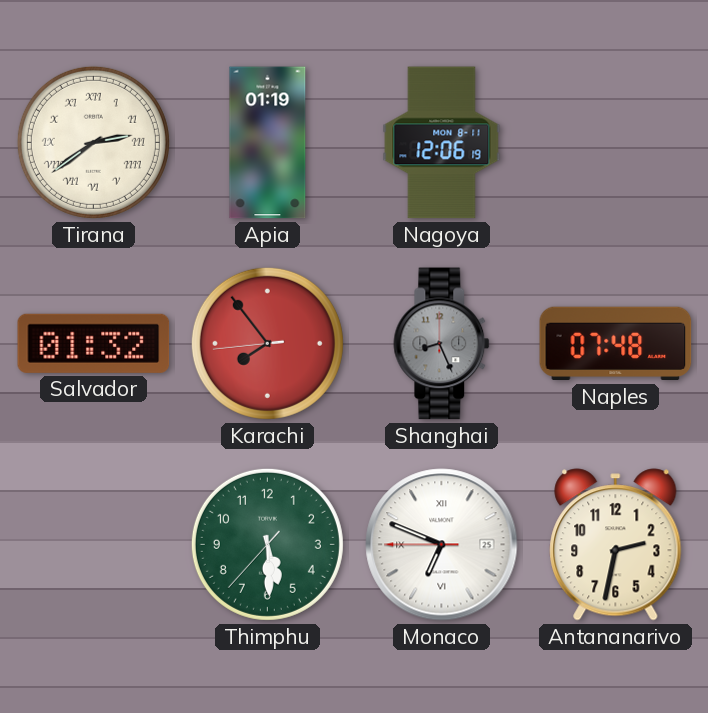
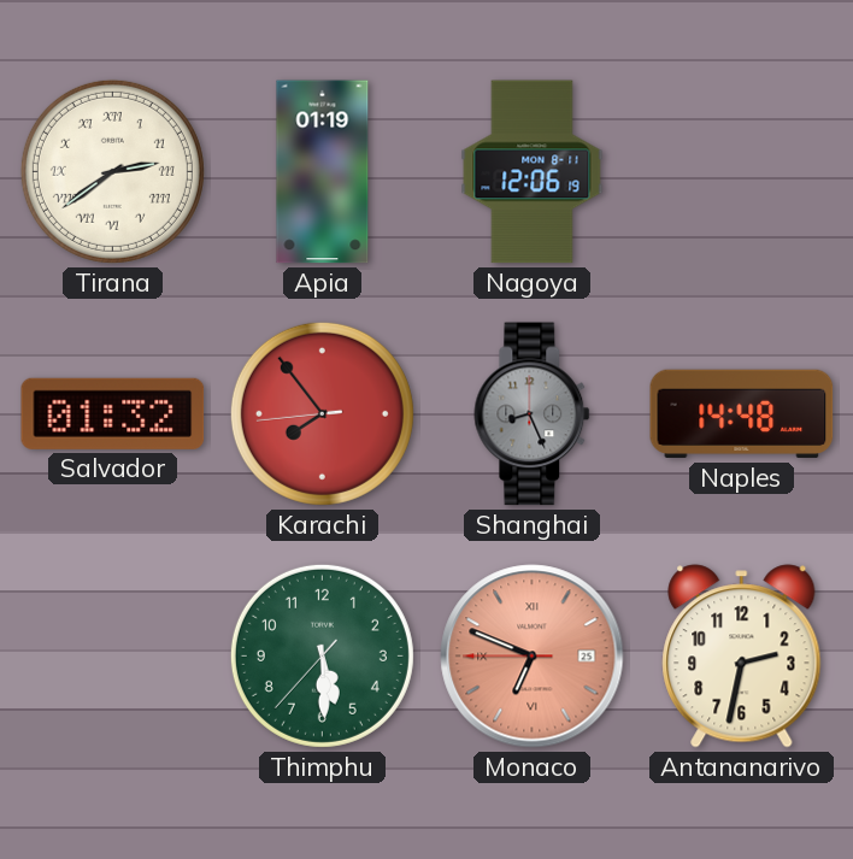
Naples: 07:48 -> 14:48
Monaco dial: white -> salmon
